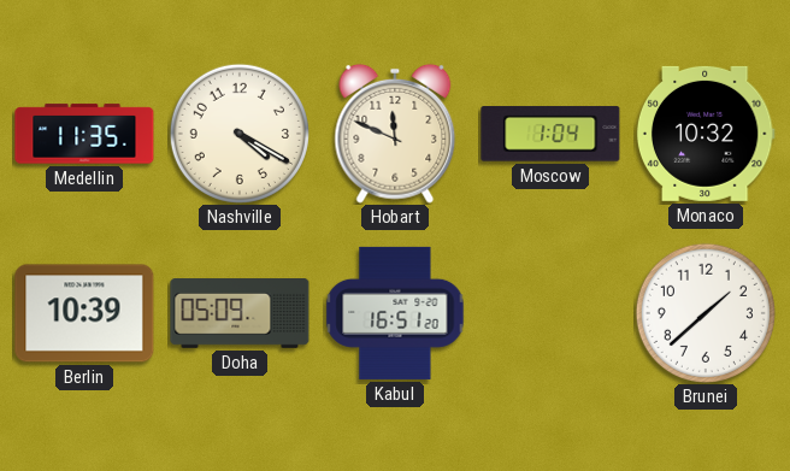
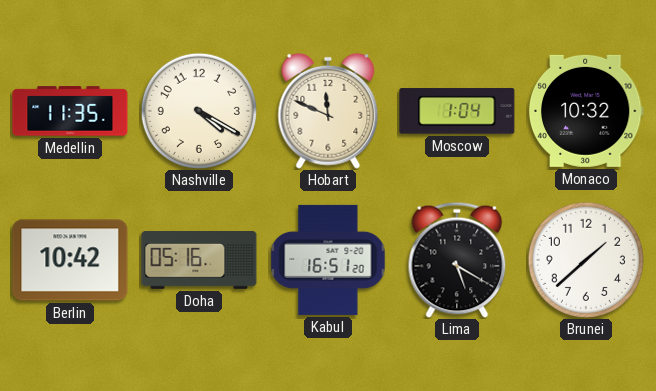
Berlin: 10:39 -> 10:42
Doha: 05:09 -> 05:16
Lima: none -> 5:20
